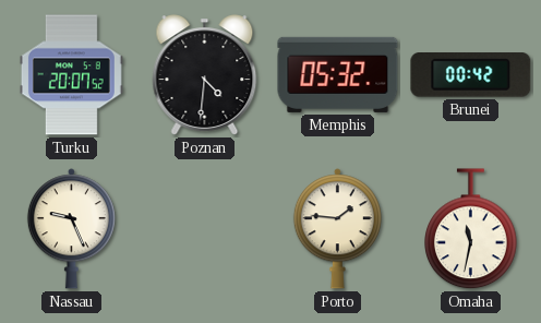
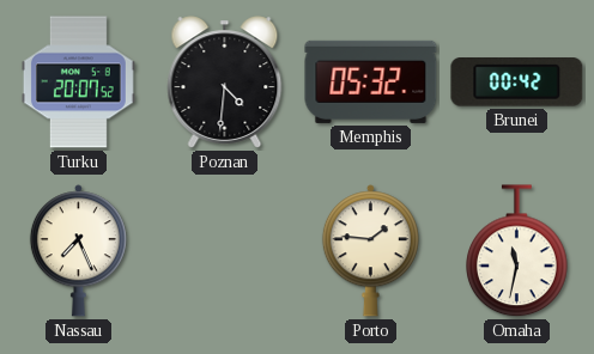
Nassau: 9:26 -> 7:26
